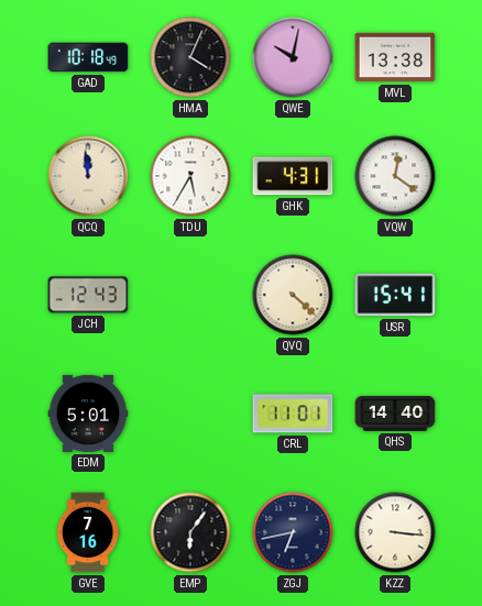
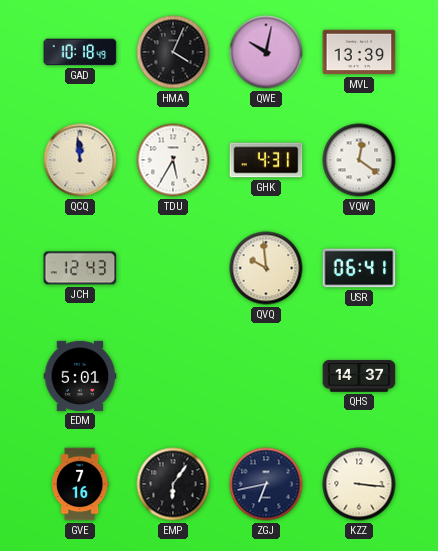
MVL: 13:38 -> 13:39
QVQ: 4:22 -> 9:59
USR: 15:41 -> 06:41
CRL: 11:01 -> none
QHS: 14:40 -> 14:37
